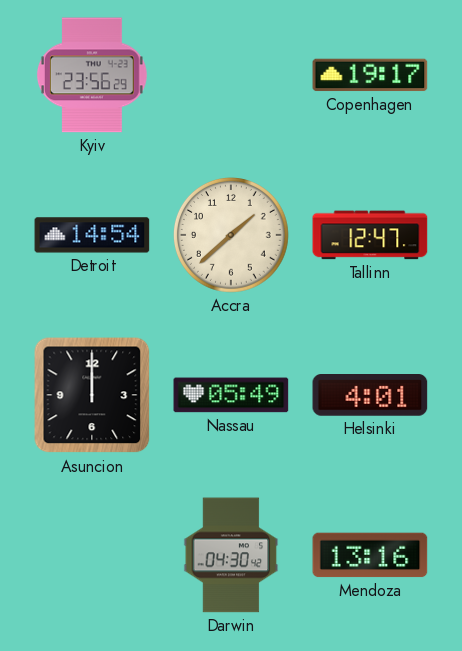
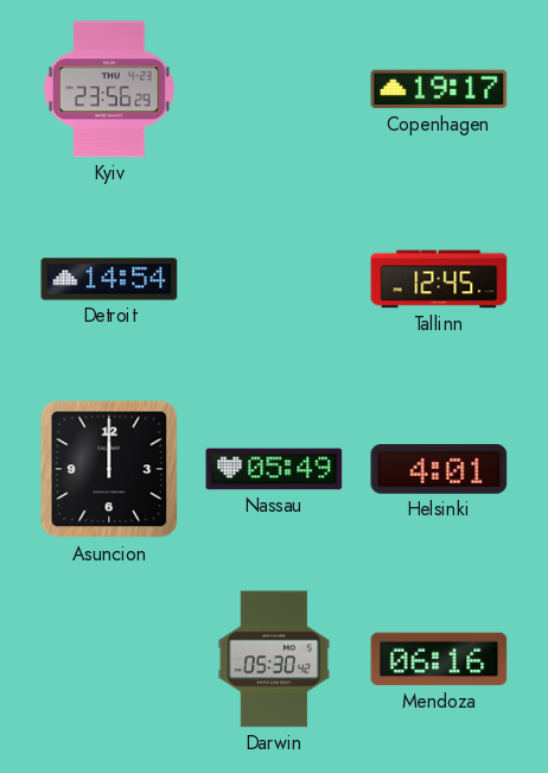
Accra: 1:38 -> none
Tallinn: 12:47 -> 12:45
Darwin: 04:30 -> 05:30
Mendoza: 13:16 -> 06:16
